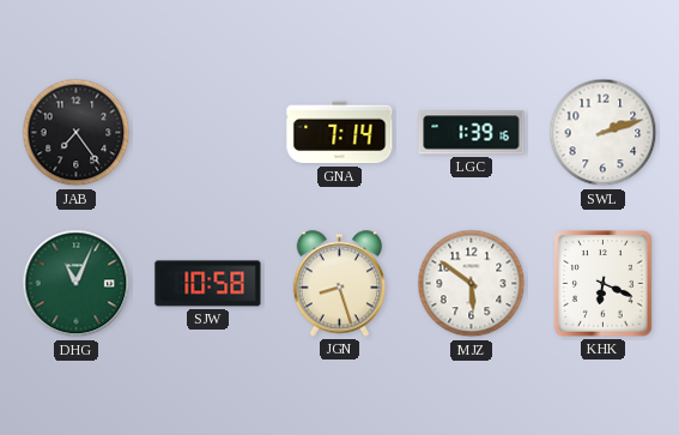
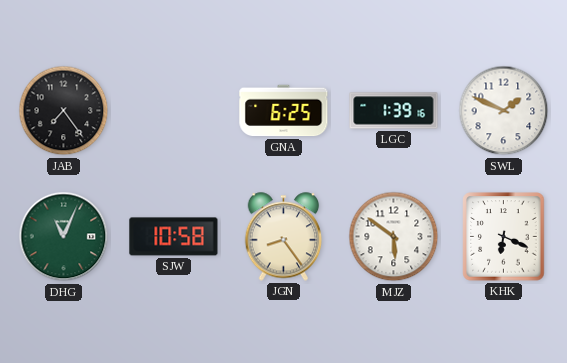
GNA: 7:14 -> 6:25
SWL: 2:12 -> 1:49
JGN: 8:27 -> 8:24
